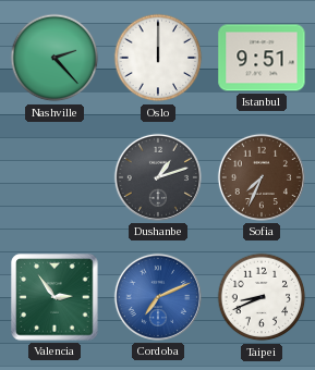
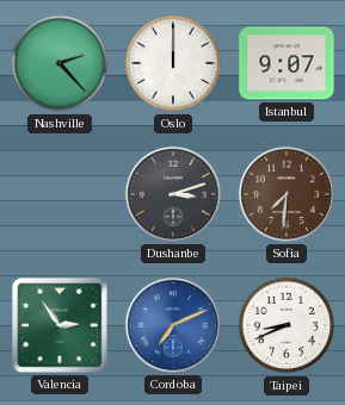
Istanbul: 9:51 -> 9:07
Dushanbe: 1:12 -> 3:12
Sofia: 7:34 -> 7:31
